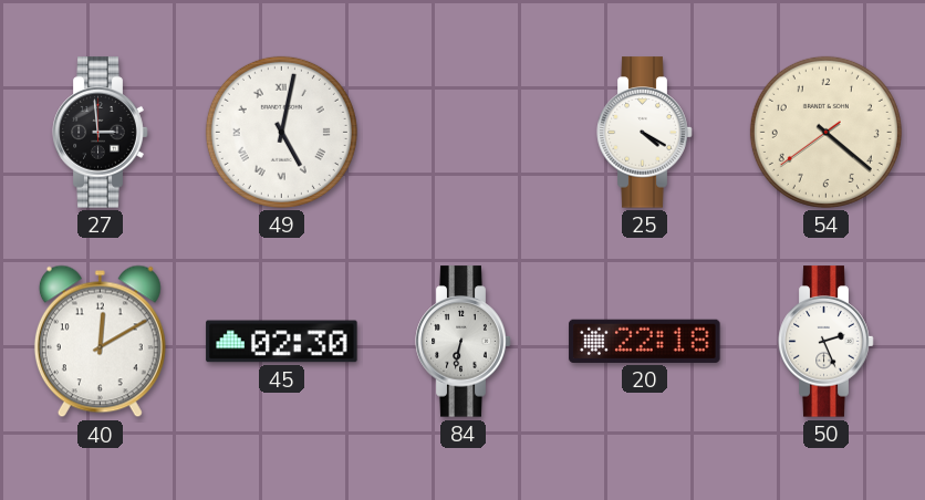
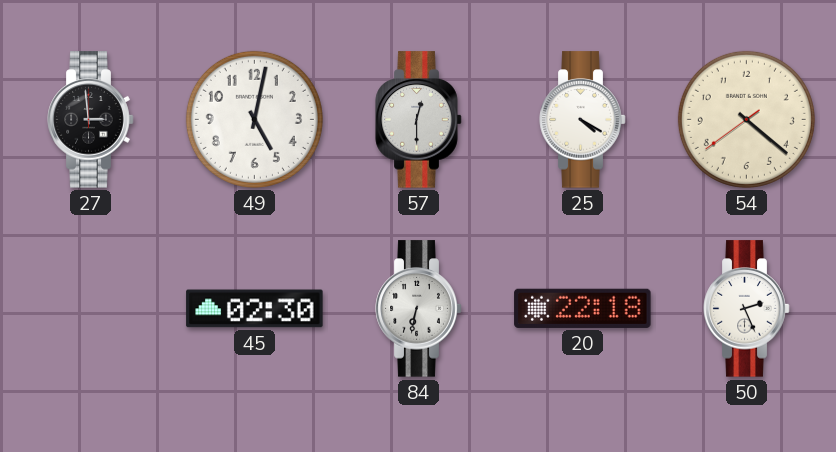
49 numerals: Roman -> Arabic
57: none -> 12:30
40: 12:10 -> none
